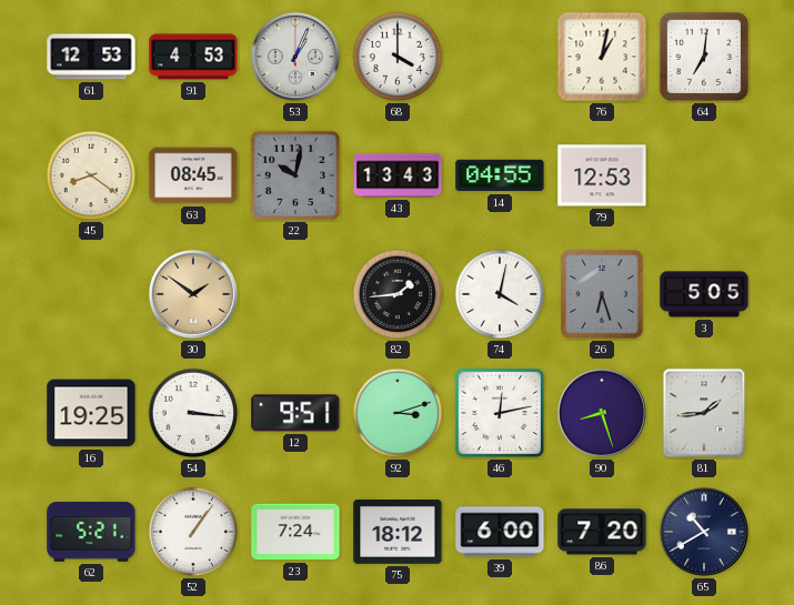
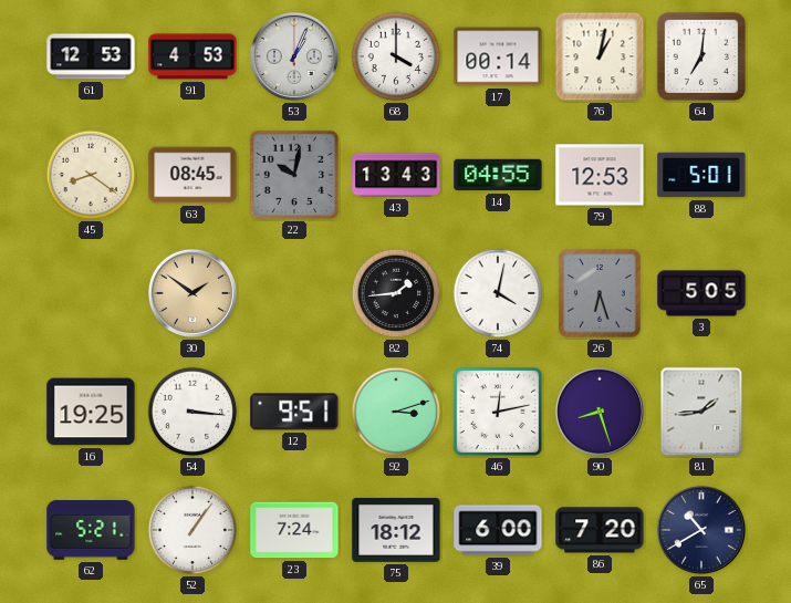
17: none -> 00:14
88: none -> 5:01
